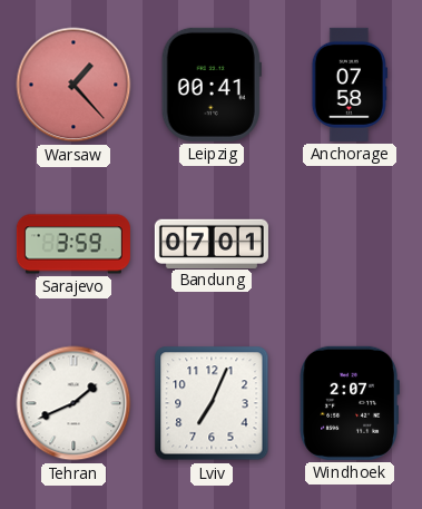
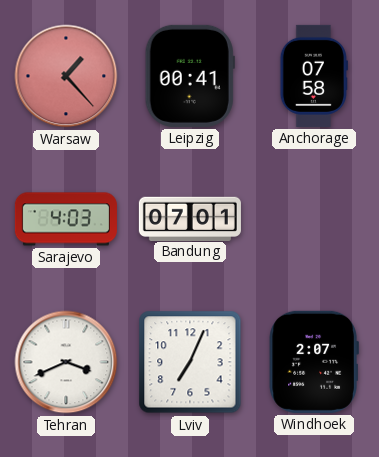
Sarajevo: 3:59 -> 4:03
Tehran: 1:41 -> 3:41
